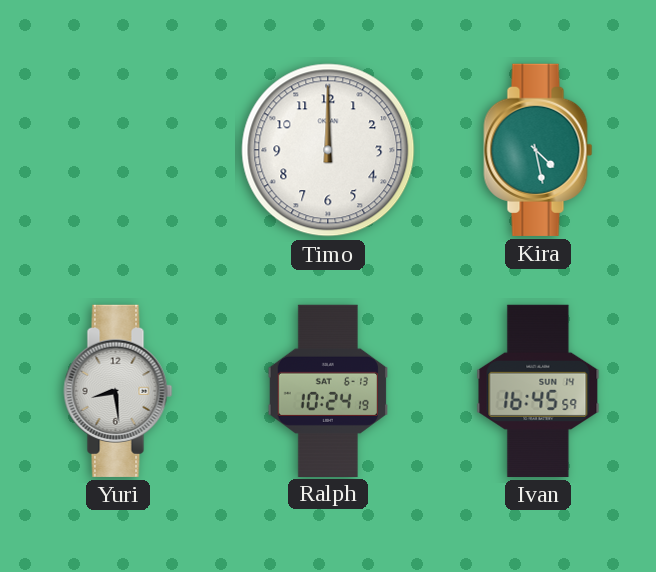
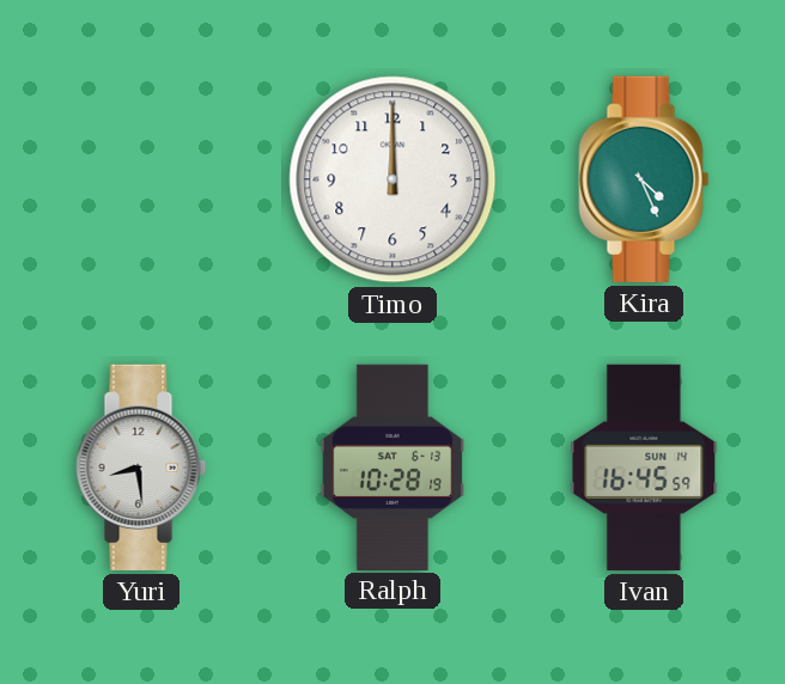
Kira: 4:28 -> 4:26
Ralph: 10:24 -> 10:28
